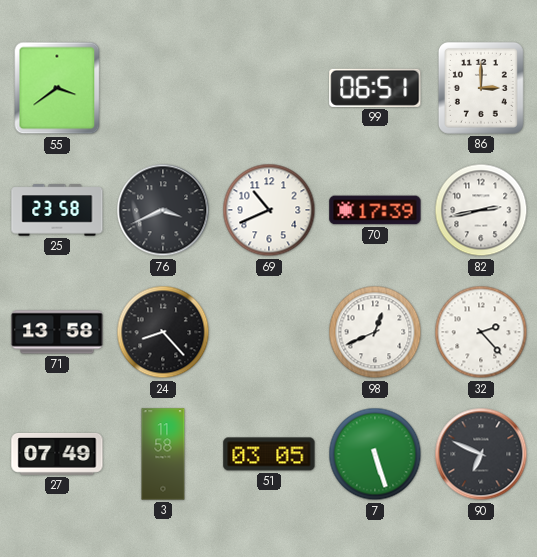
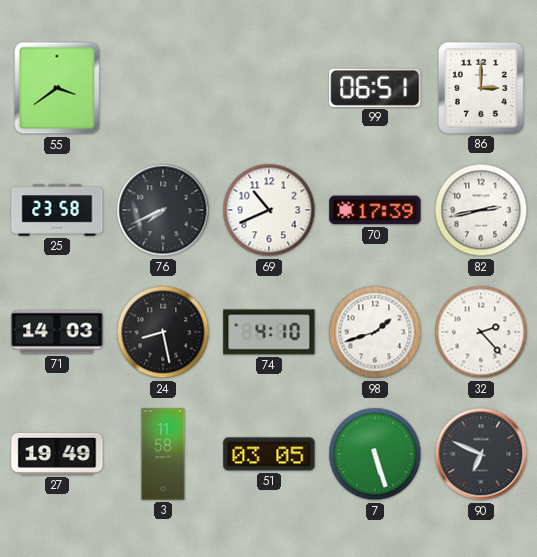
76: 3:41 -> 7:41
71: 13:58 -> 14:03
24: 8:23 -> 8:28
74: none -> 4:10
98: 12:41 -> 1:42
27: 07:49 -> 19:49
